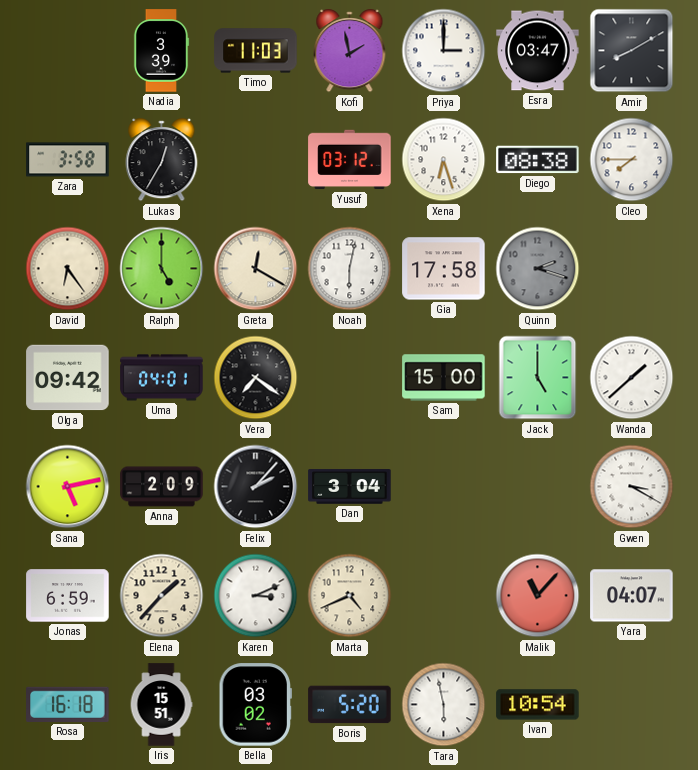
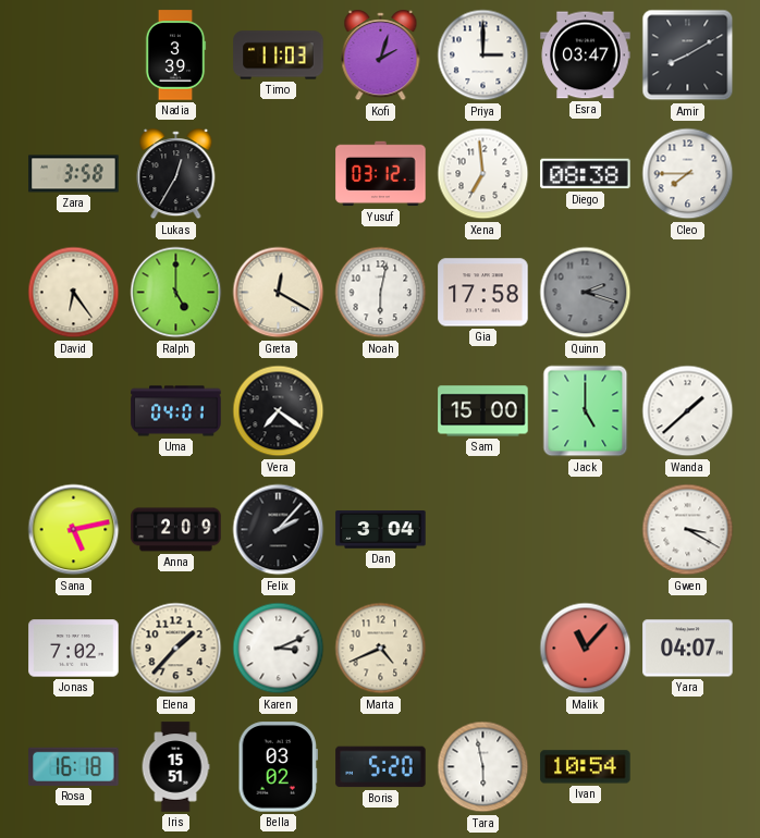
Kofi: 1:58 -> 2:03
Xena: 6:27 -> 6:59
Olga: 09:42 -> none
Jonas: 6:59 -> 7:02
